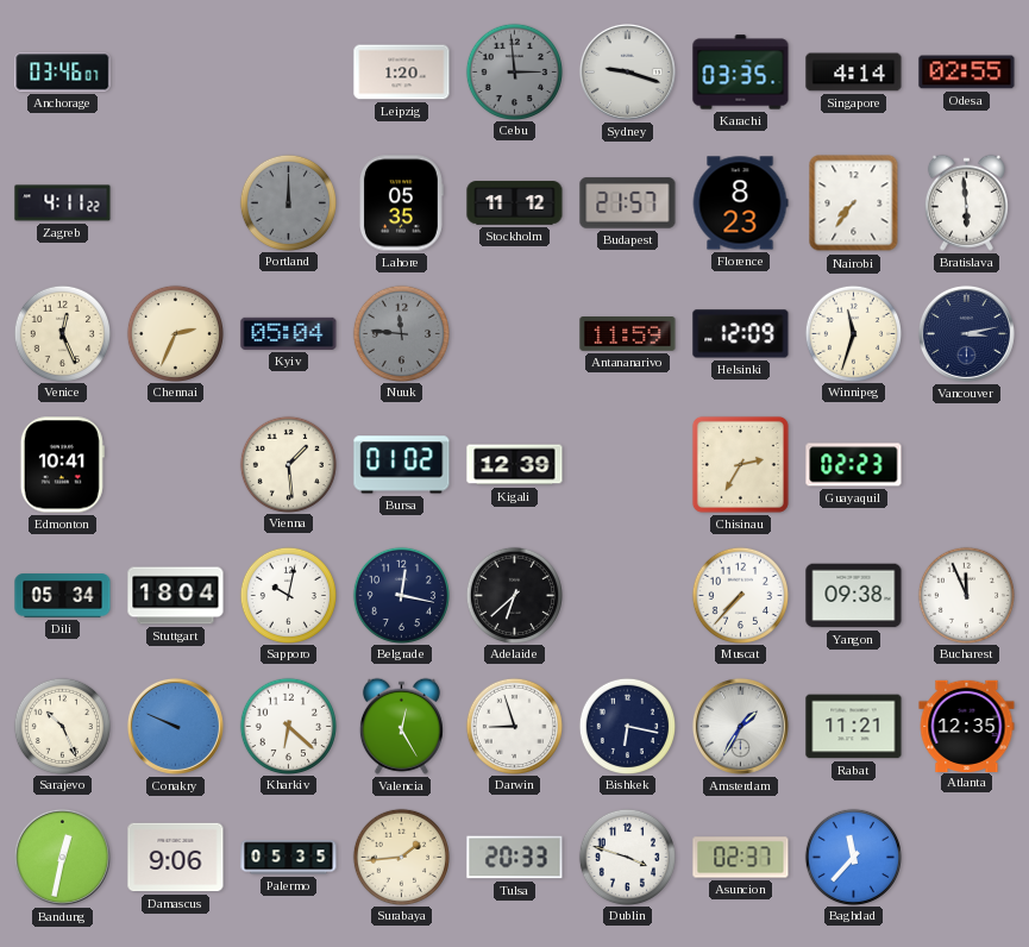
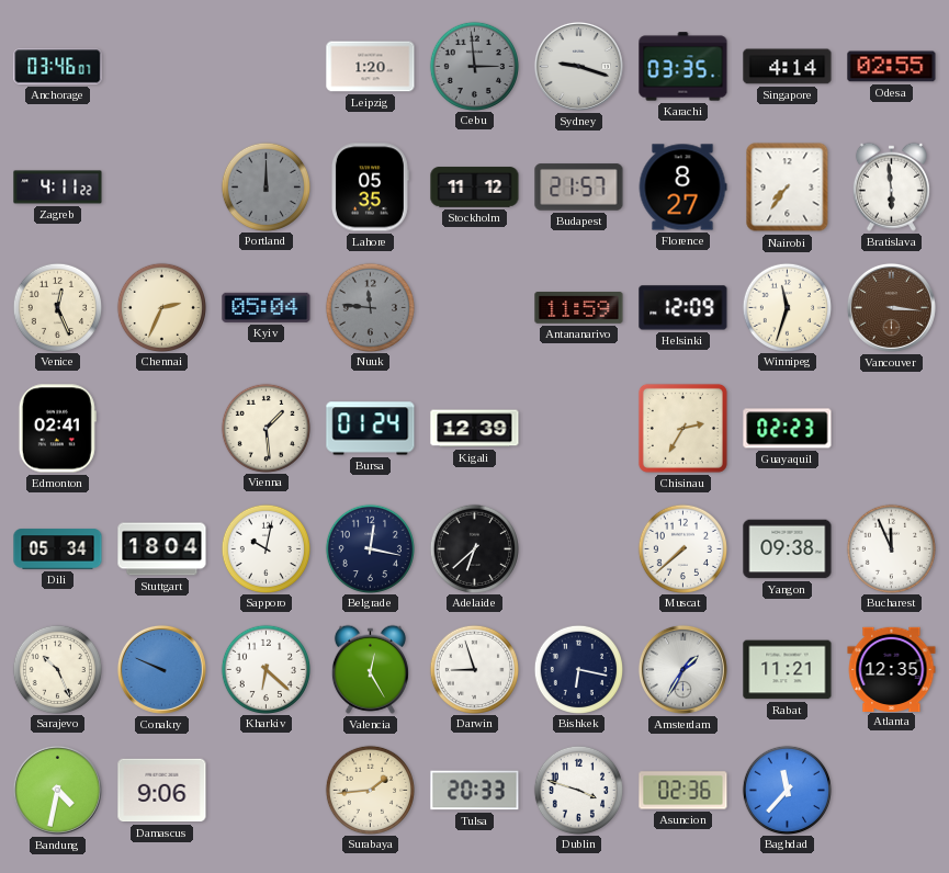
Florence: 8:23 -> 8:27
Vancouver: 3:13 -> 3:16
Vancouver dial: navy -> brown
Edmonton: 10:41 -> 02:41
Bursa: 01:02 -> 01:24
Muscat: 7:37 -> 7:38
Bandung: 12:32 -> 4:32
Palermo: 05:35 -> none
Asuncion: 02:37 -> 02:36
